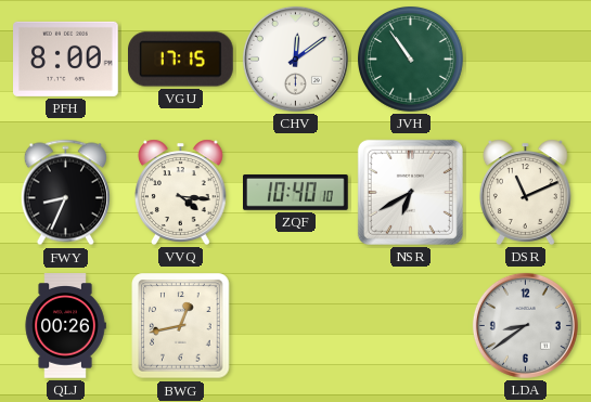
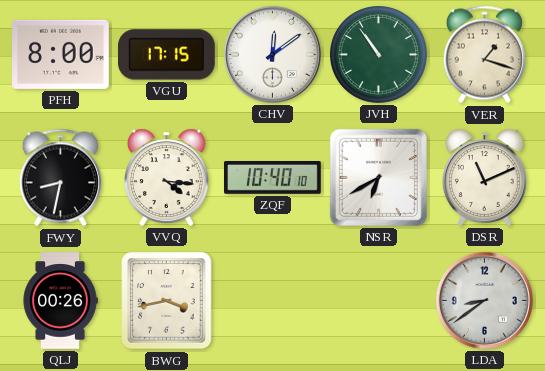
VER: none -> 1:18
FWY: 8:34 -> 8:32
BWG: 12:43 -> 3:43
